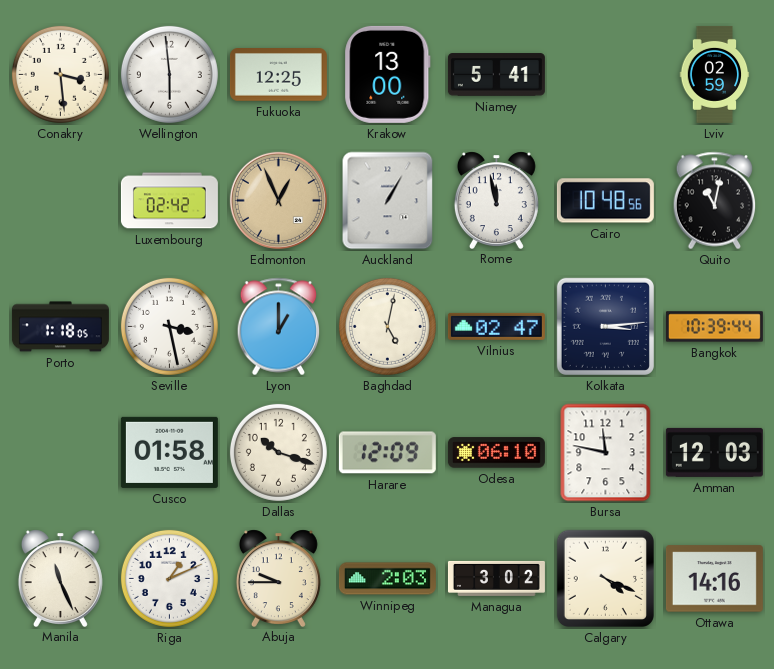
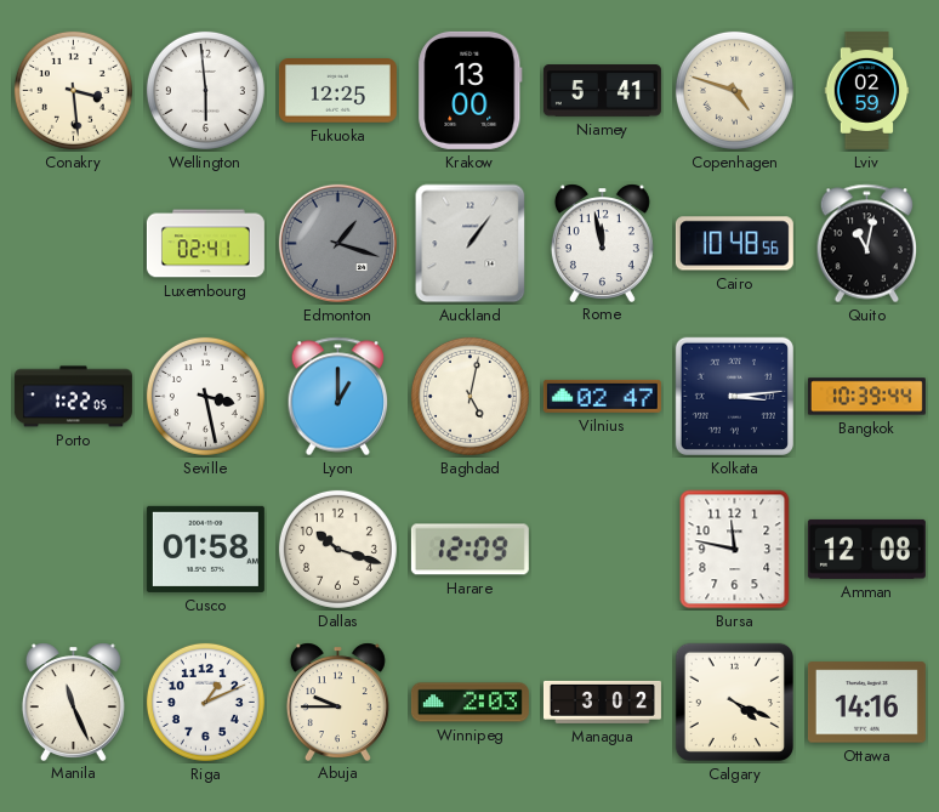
Copenhagen: none -> 4:48
Luxembourg: 02:42 -> 02:41
Edmonton: 12:56 -> 1:18
Edmonton dial: champagne -> grey
Auckland: 1:05 -> 1:06
Porto: 1:18 -> 1:22
Odesa: 06:10 -> none
Amman: 12:03 -> 12:08
